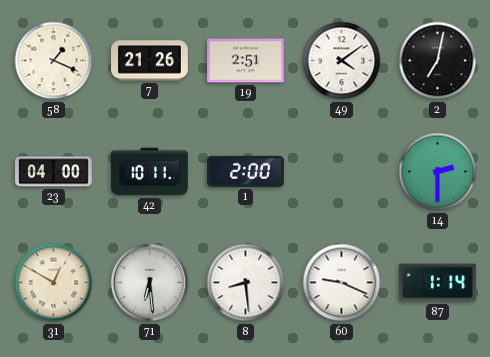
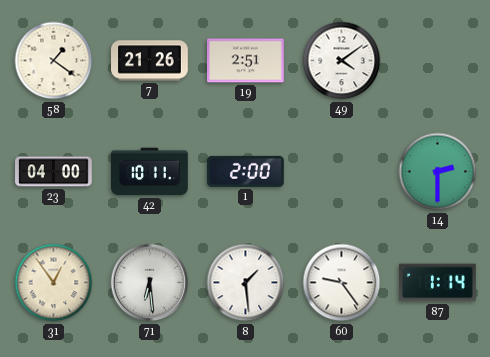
58: 1:19 -> 1:21
2: 7:02 -> none
31: 12:50 -> 12:54
8: 8:29 -> 1:29
60: 9:19 -> 9:24
